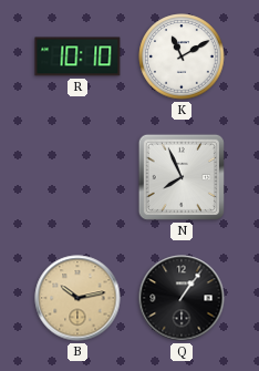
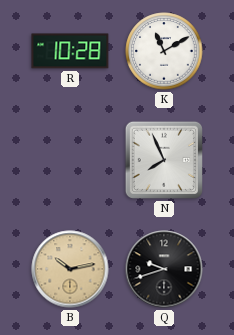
R: 10:10 -> 10:28
Q: 1:06 -> 9:42
